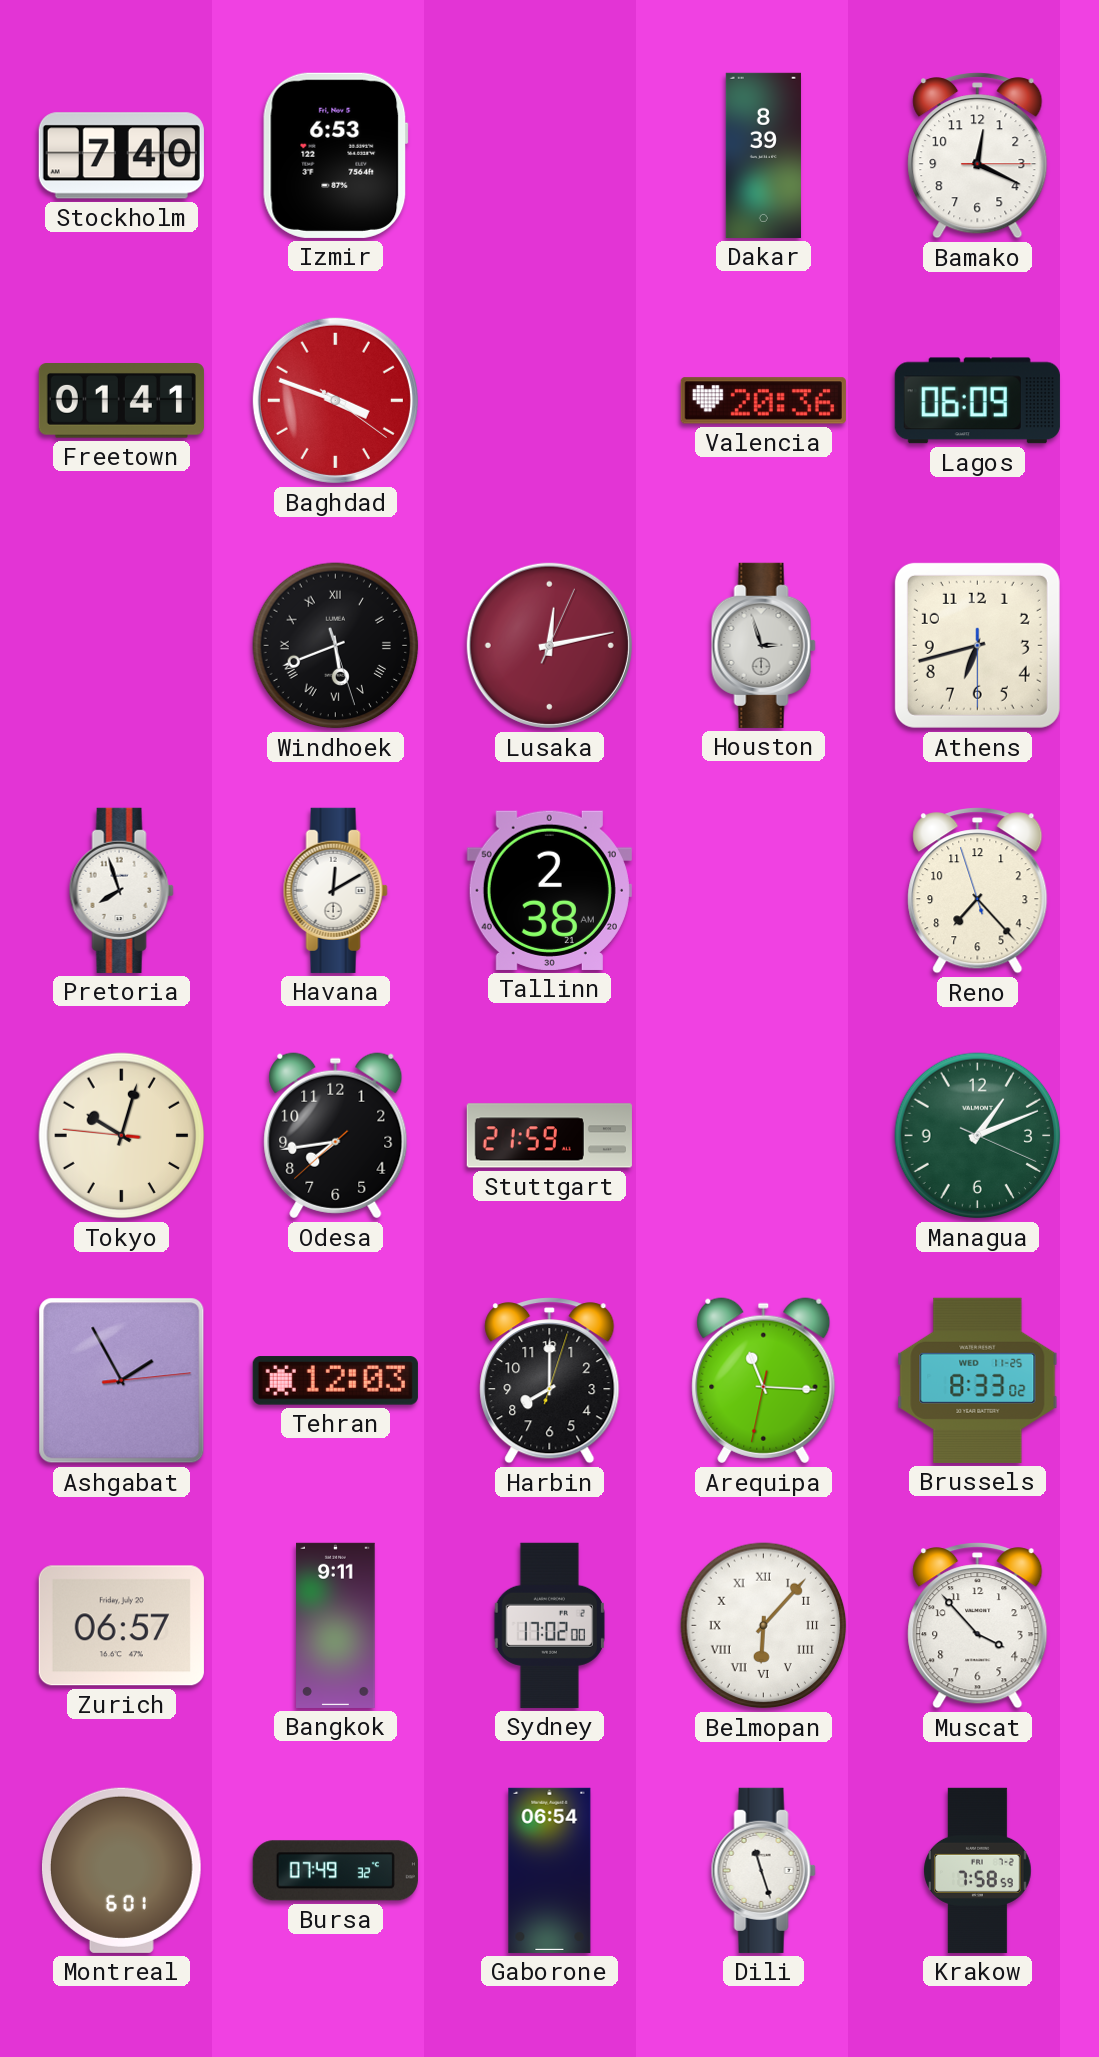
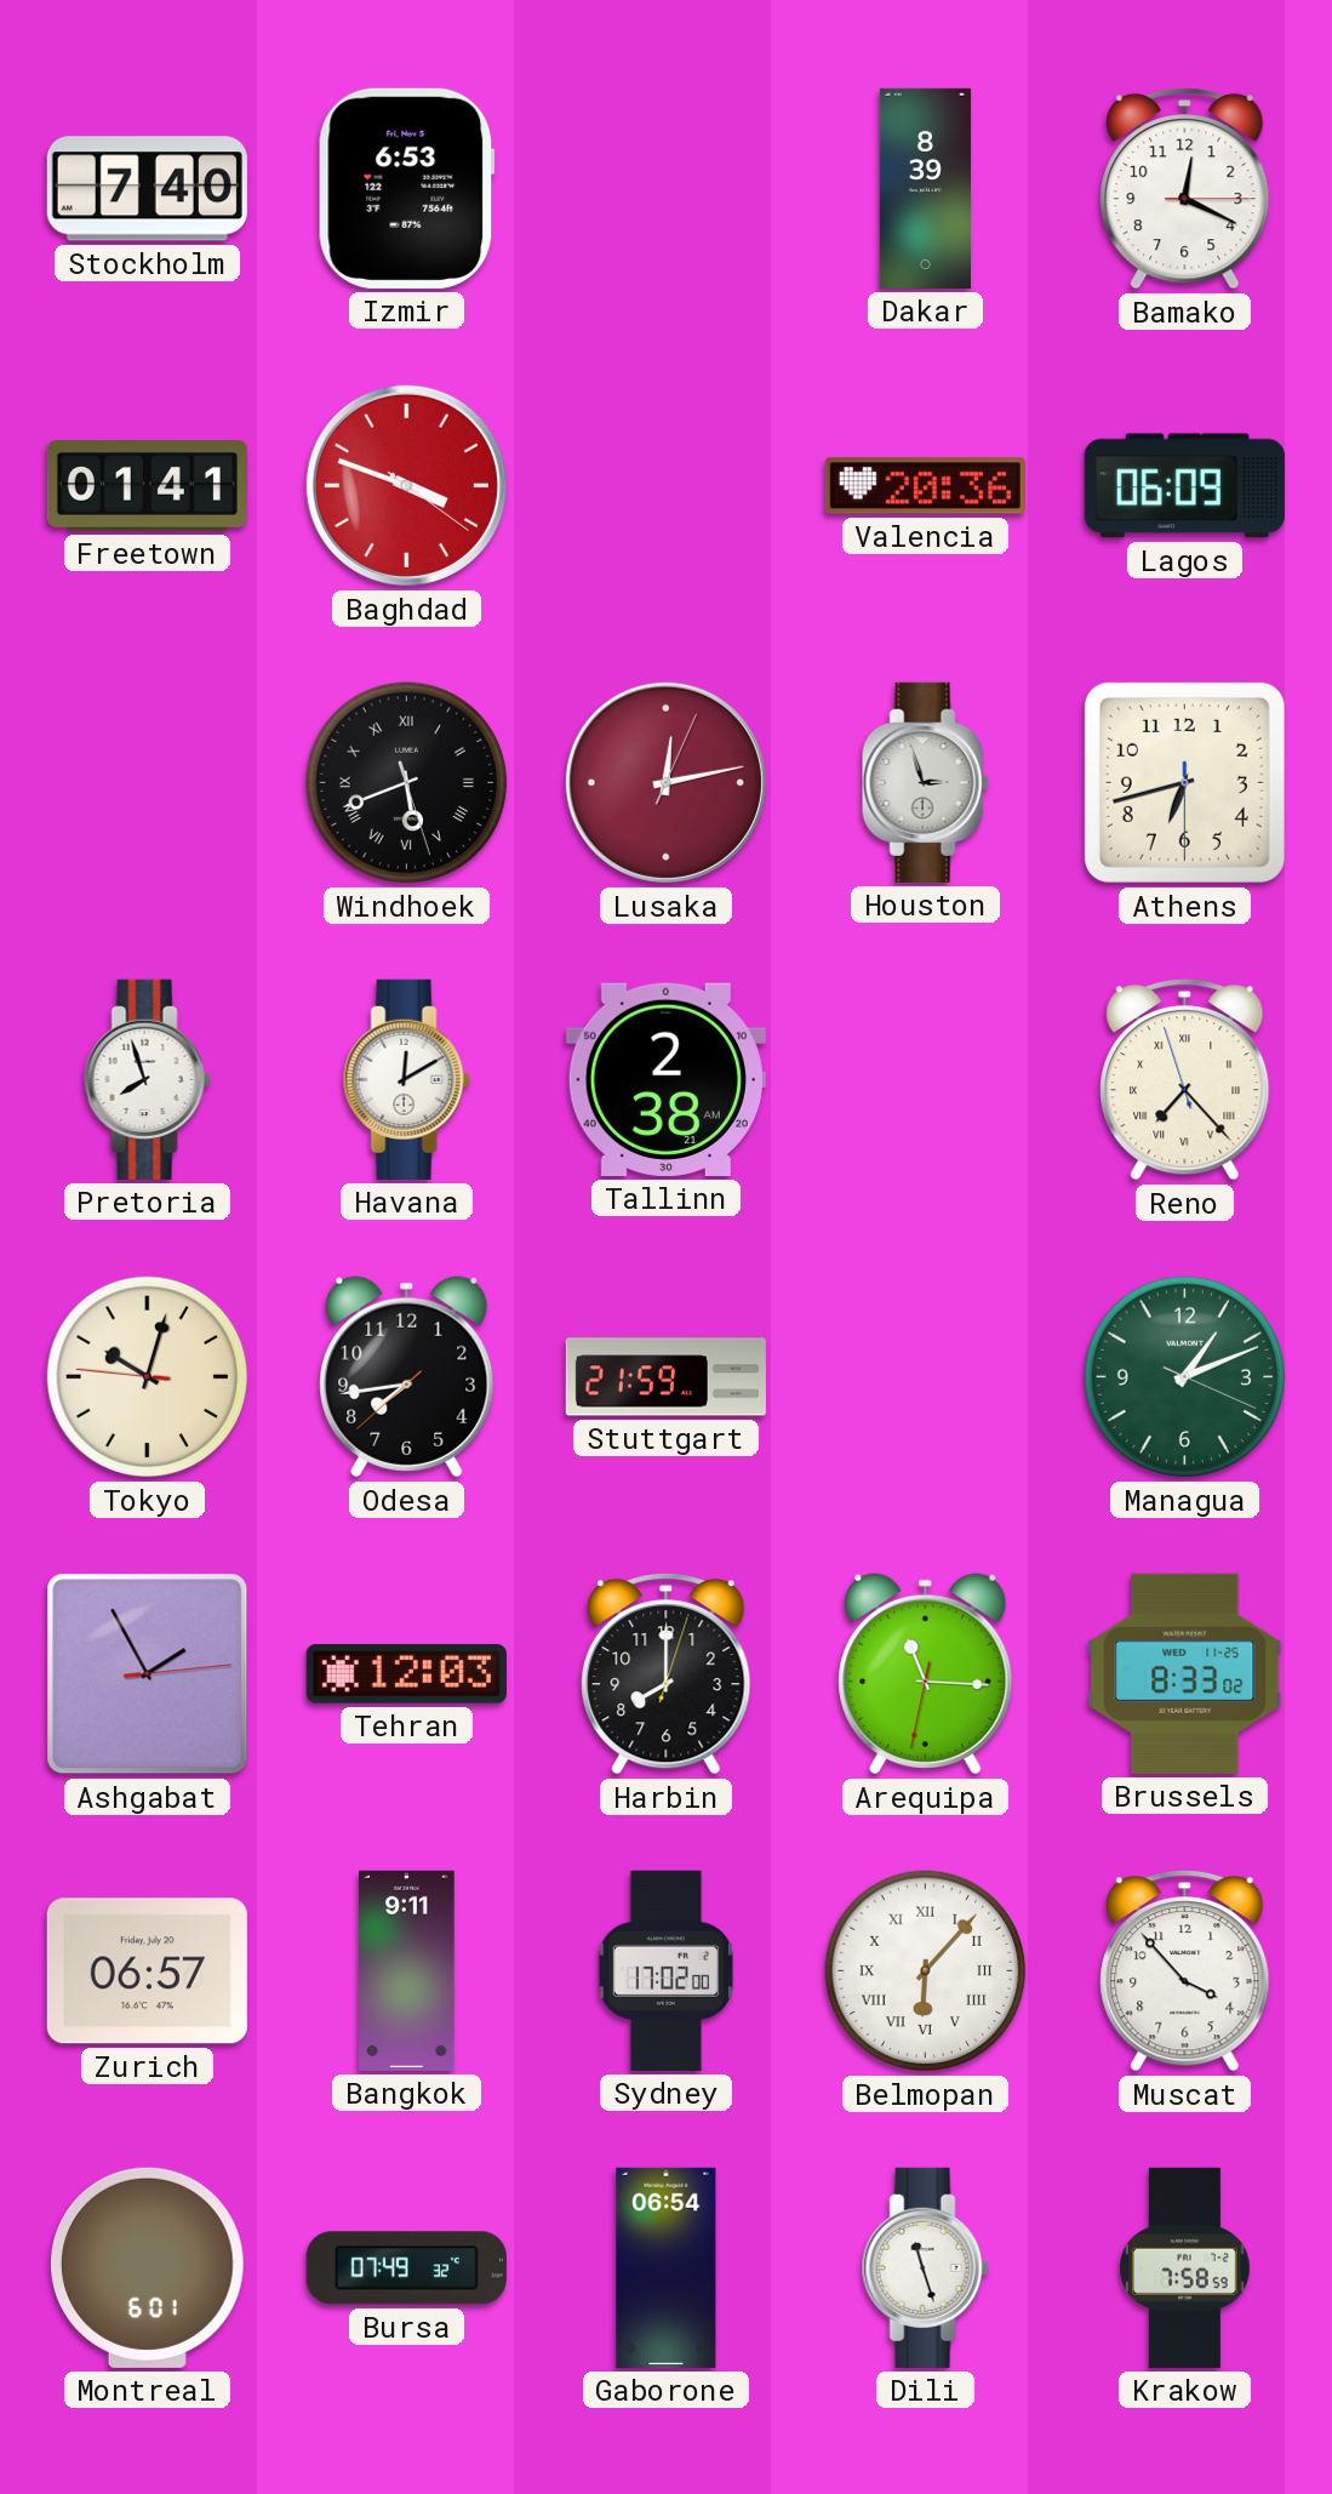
Reno numerals: Arabic -> Roman
